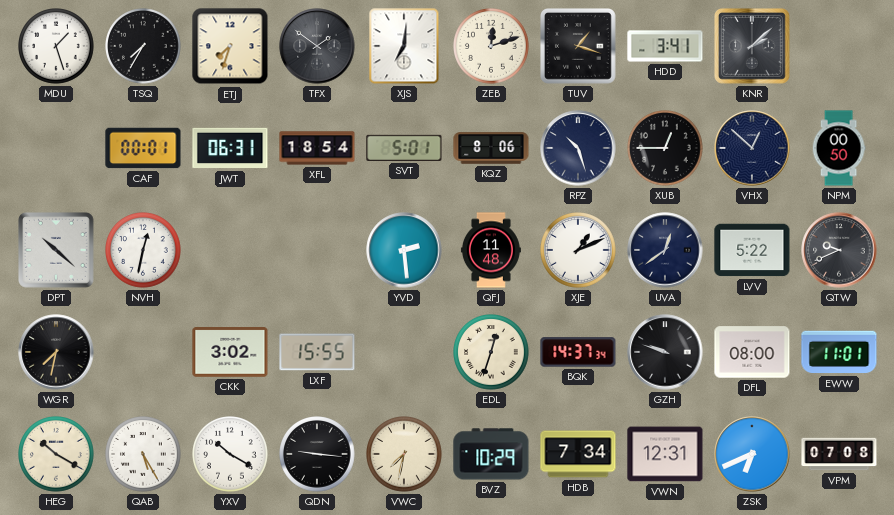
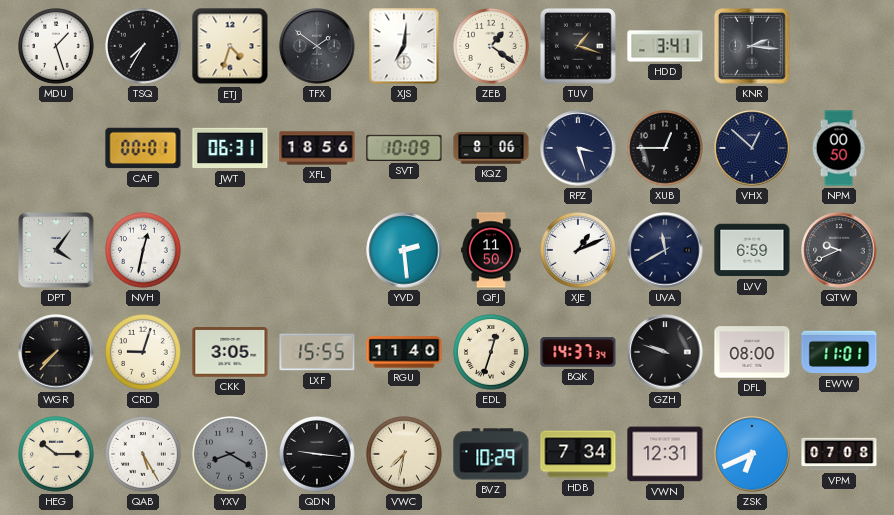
ETJ: 7:33 -> 4:33
ZEB: 12:12 -> 1:21
KNR: 2:08 -> 2:16
XFL: 18:54 -> 18:56
SVT: 5:01 -> 10:09
RPZ: 10:27 -> 3:27
DPT: 10:22 -> 4:06
QFJ: 11:48 -> 11:50
UVA: 12:39 -> 11:40
LVV: 5:22 -> 6:59
WGR: 7:32 -> 7:37
CRD: none -> 9:03
CKK: 3:02 -> 3:05
RGU: none -> 11:40
HEG: 10:20 -> 10:15
YXV: 10:20 -> 8:20
YXV dial: white -> grey
